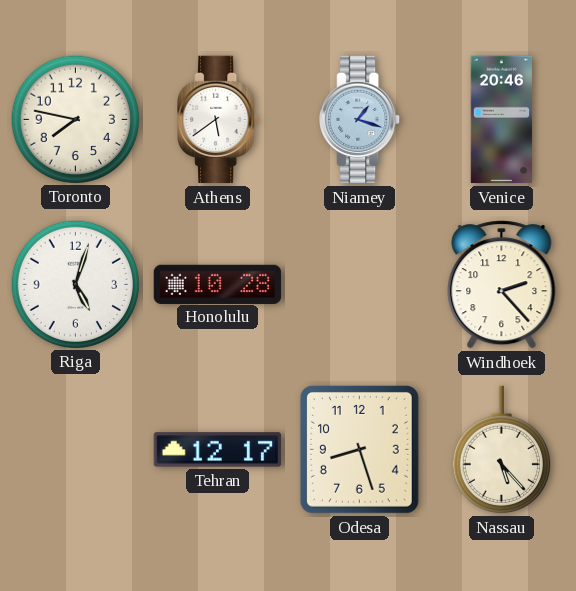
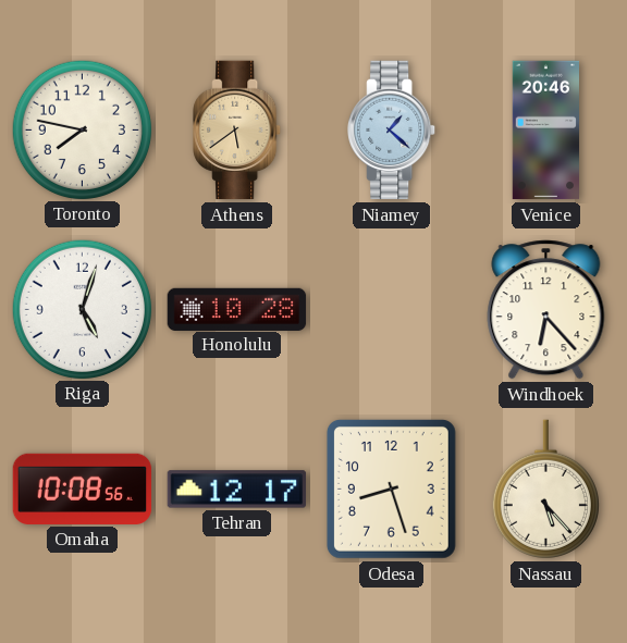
Athens dial: white -> champagne
Niamey: 1:18 -> 1:22
Windhoek: 2:23 -> 6:23
Omaha: none -> 10:08
